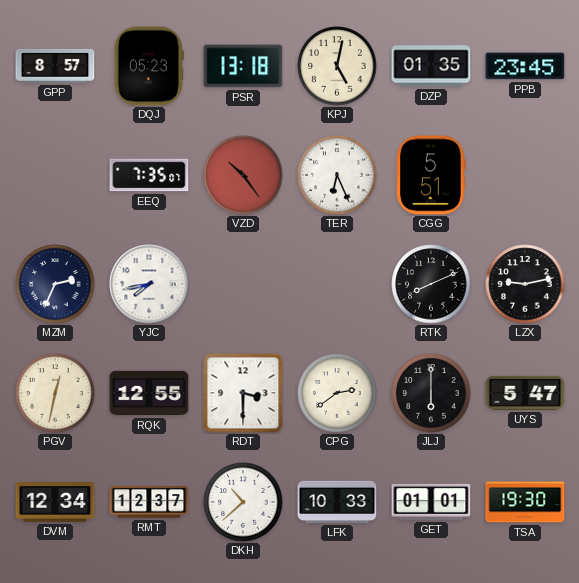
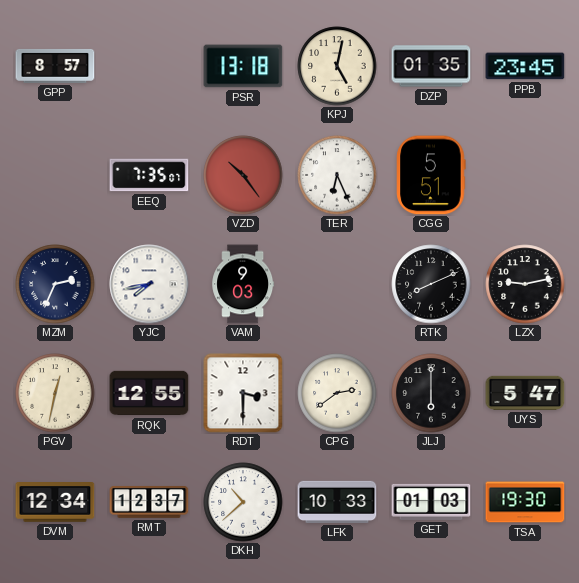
DQJ: 05:23 -> none
VAM: none -> 9:03
GET: 01:01 -> 01:03
